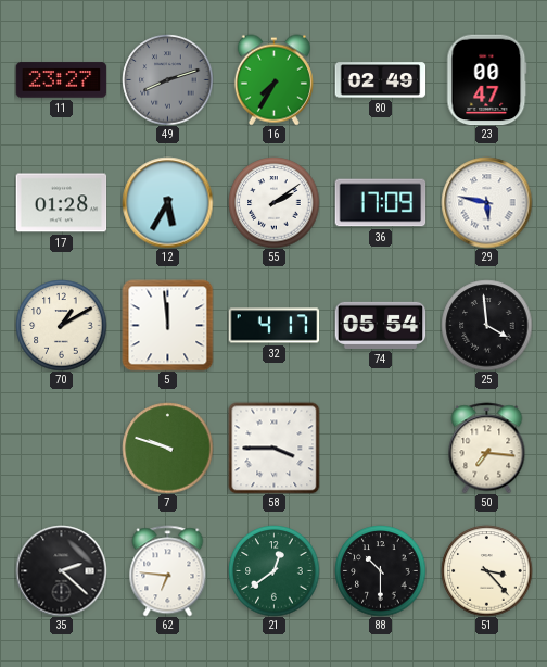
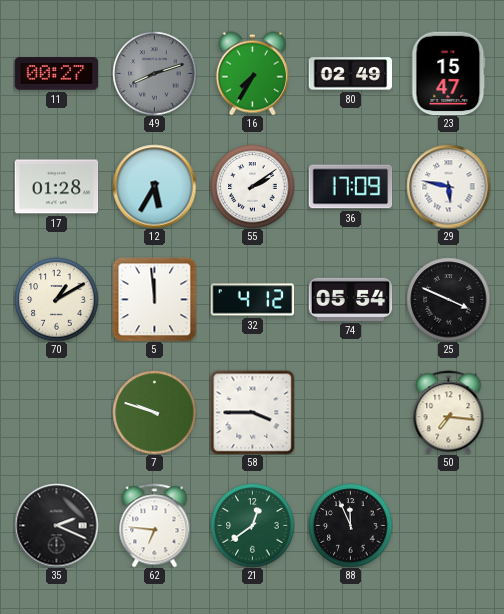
11: 23:27 -> 00:27
23: 00:47 -> 15:47
32: 4:17 -> 4:12
25: 3:59 -> 3:49
35: 2:22 -> 2:19
88: 10:30 -> 11:56
51: 3:23 -> none
